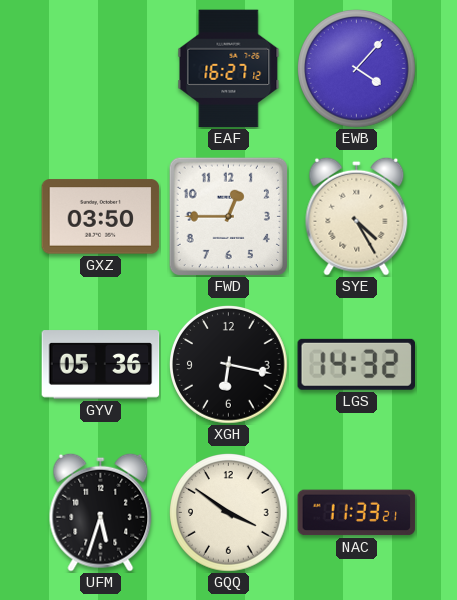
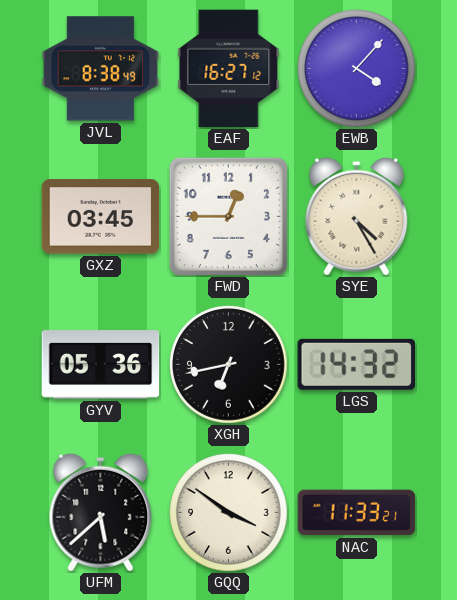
JVL: none -> 8:38
GXZ: 03:50 -> 03:45
XGH: 6:17 -> 6:43
UFM: 5:33 -> 5:38
